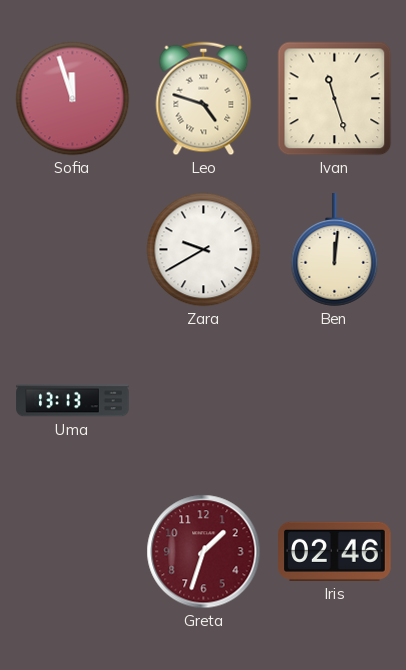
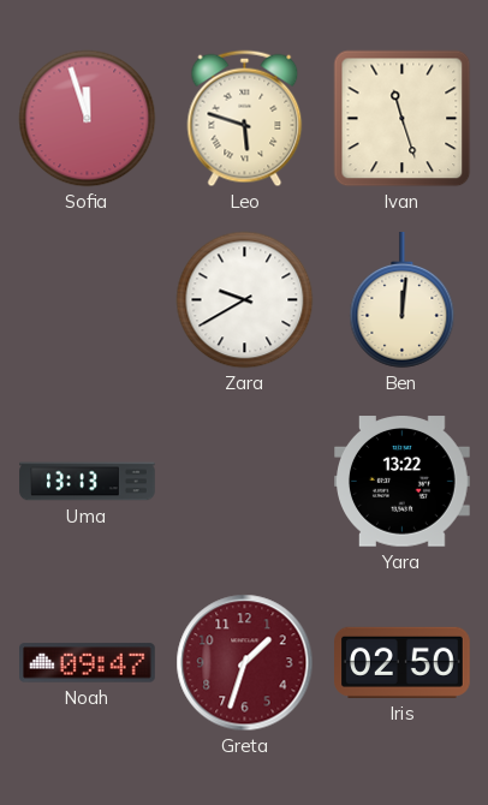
Leo: 4:48 -> 5:48
Yara: none -> 13:22
Noah: none -> 09:47
Iris: 02:46 -> 02:50
